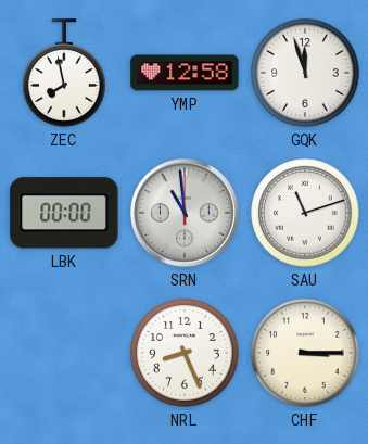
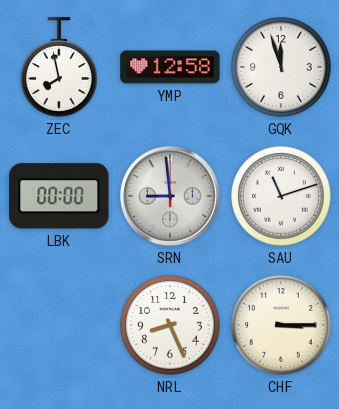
SRN: 10:59 -> 8:59
